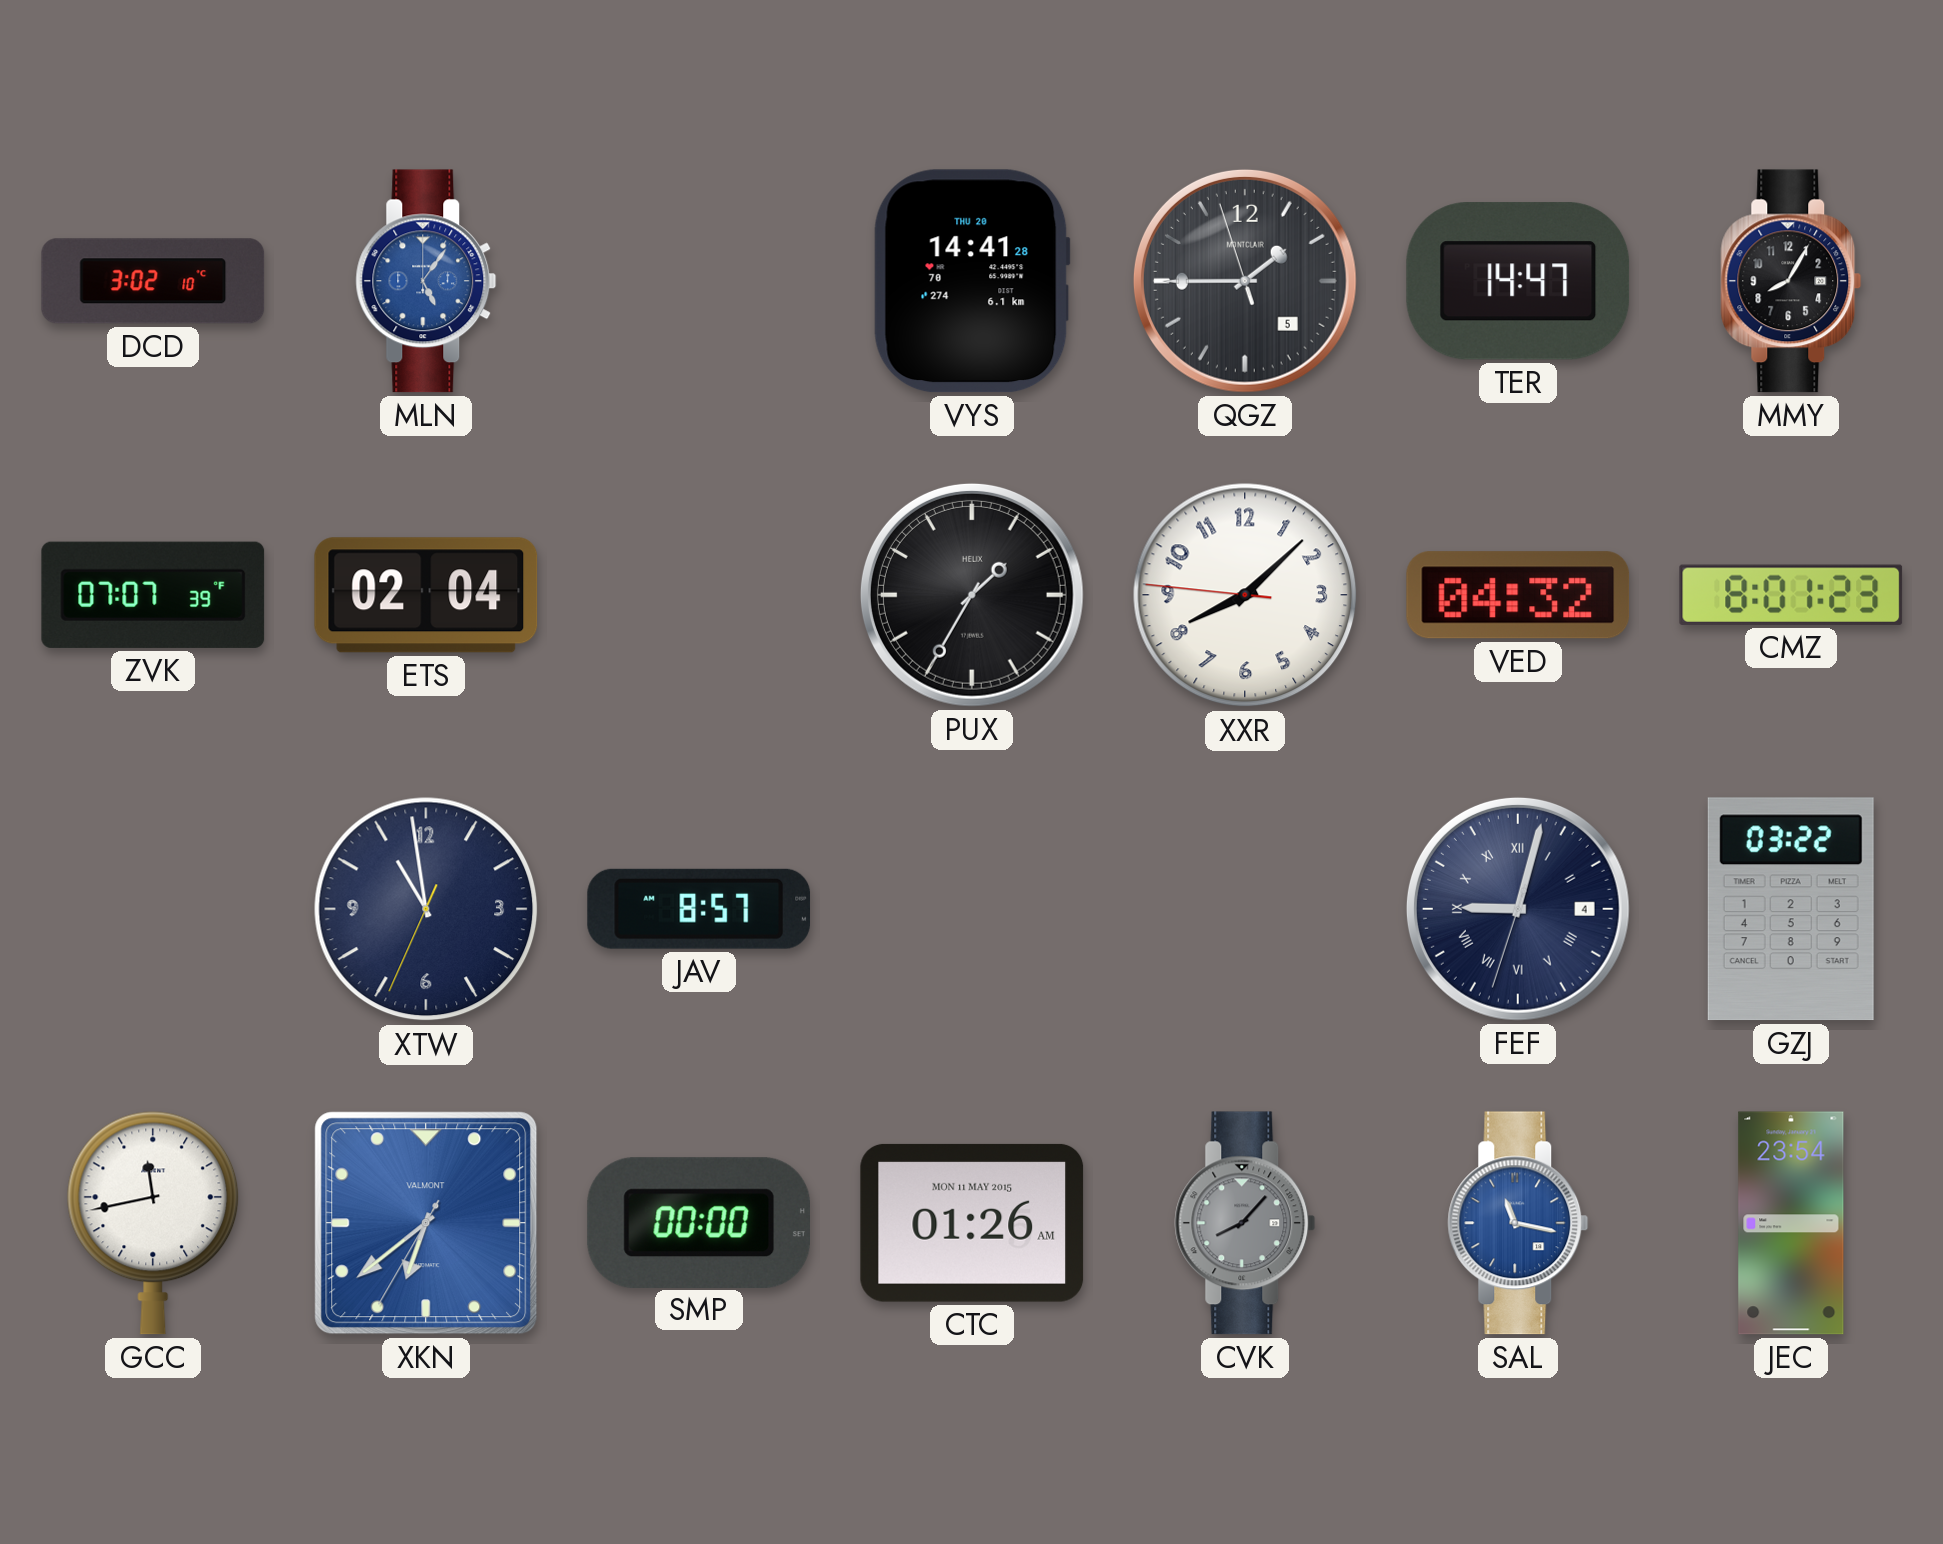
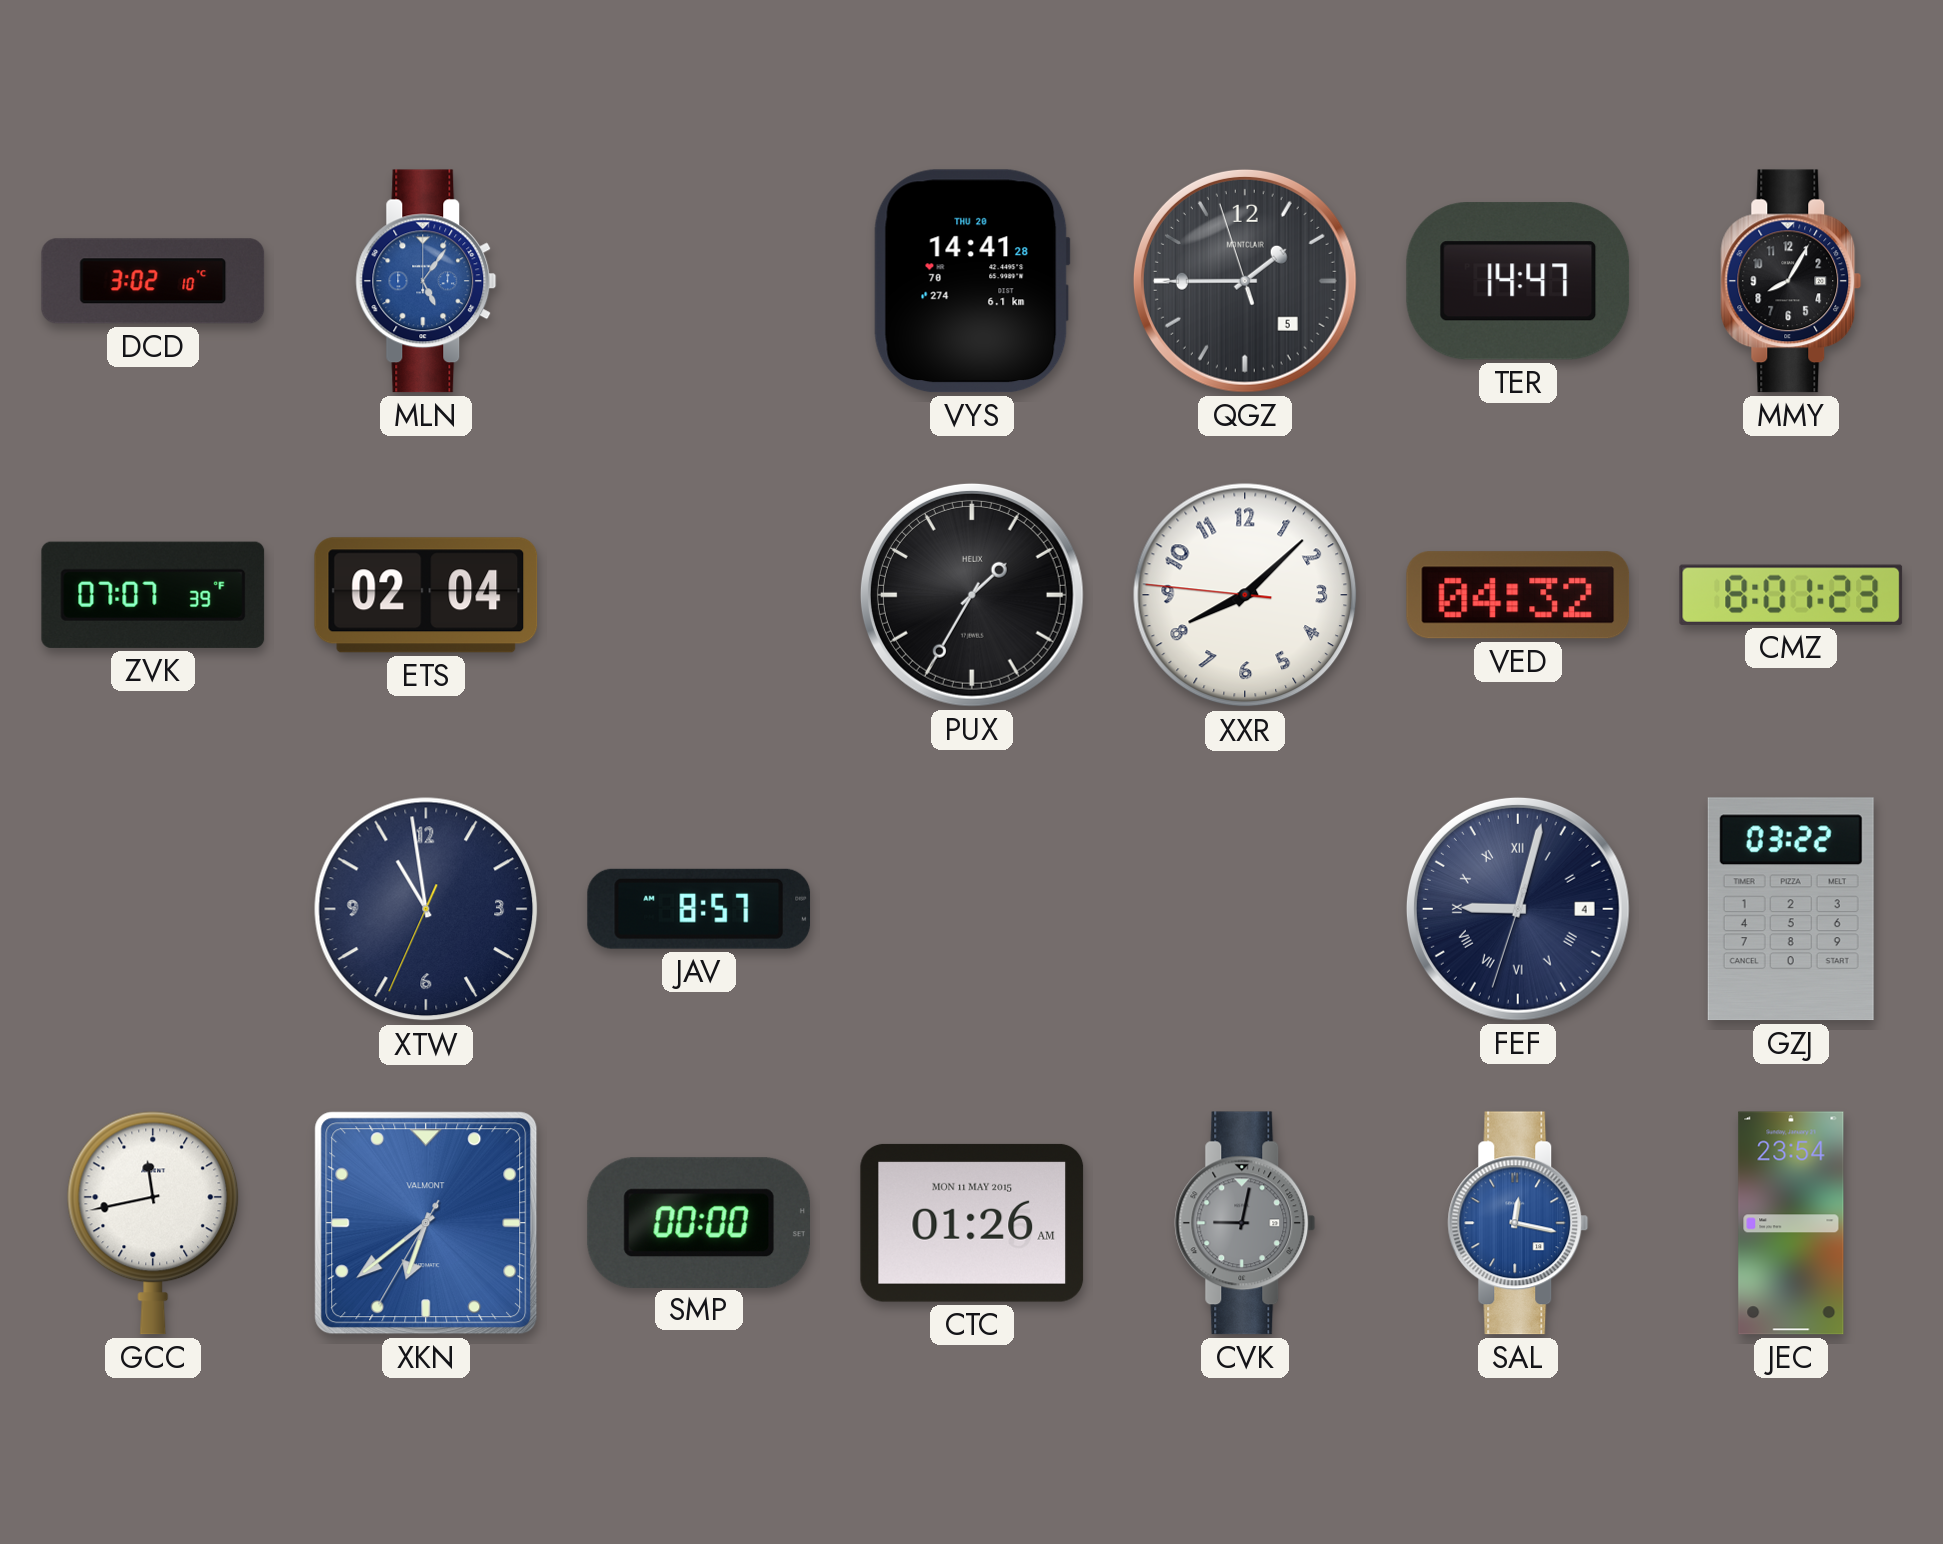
CVK: 8:07 -> 9:02
SAL: 11:17 -> 12:17
